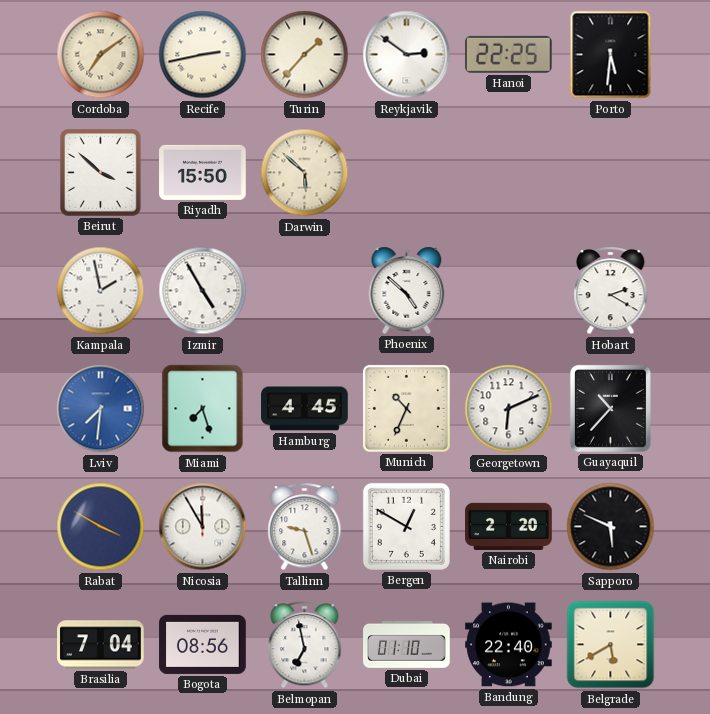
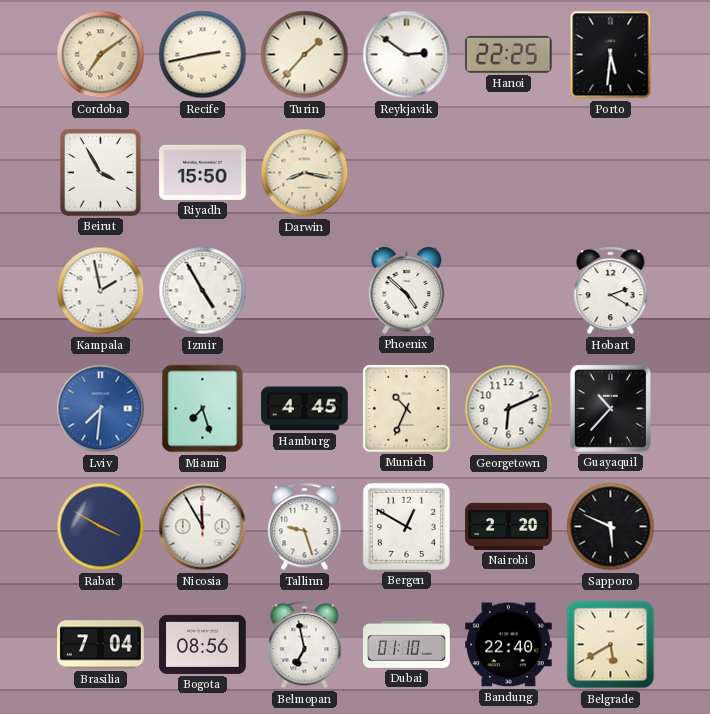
Beirut: 3:52 -> 3:55
Darwin: 5:52 -> 8:17
